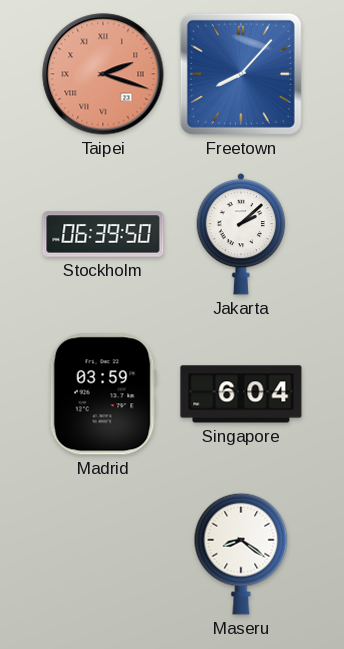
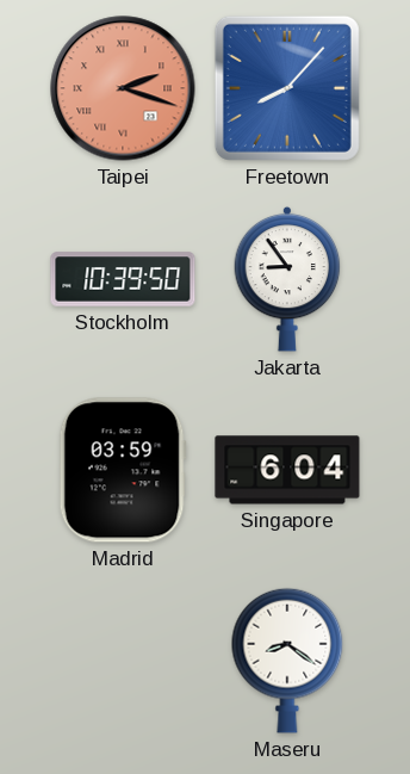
Stockholm: 06:39 -> 10:39
Jakarta: 2:08 -> 8:54
